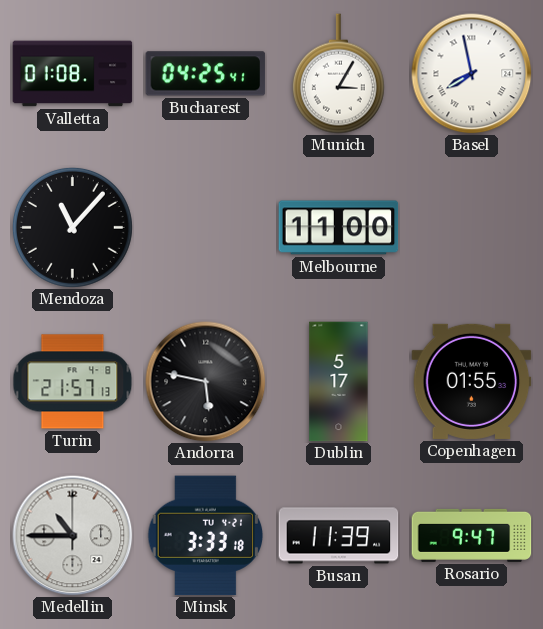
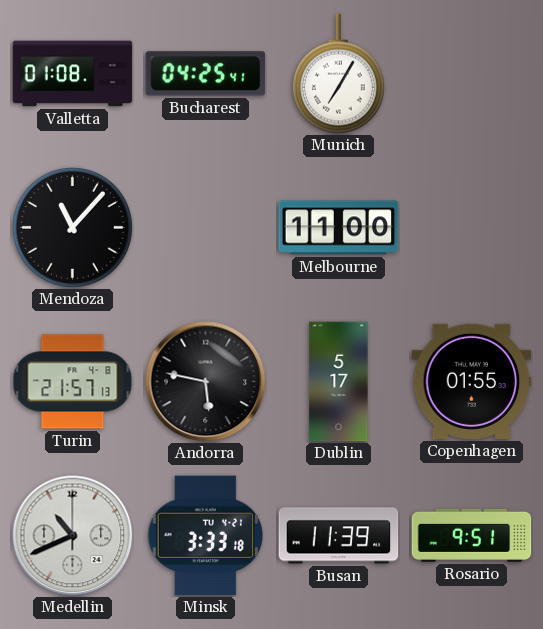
Munich: 3:05 -> 7:05
Basel: 7:58 -> none
Medellin: 10:45 -> 10:41
Rosario: 9:47 -> 9:51
